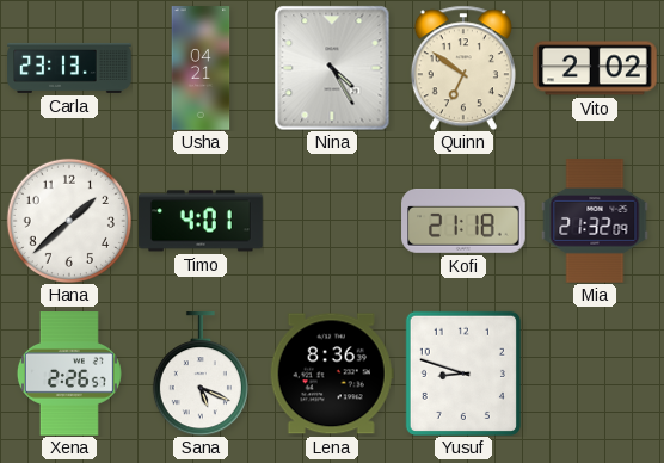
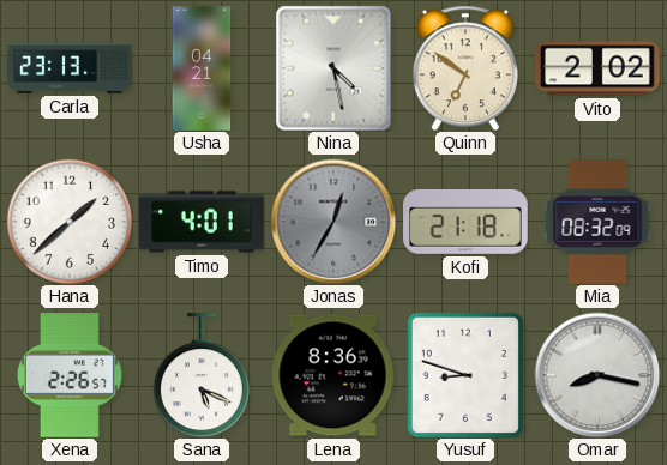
Nina: 4:25 -> 4:28
Jonas: none -> 12:35
Mia: 21:32 -> 08:32
Omar: none -> 8:17
